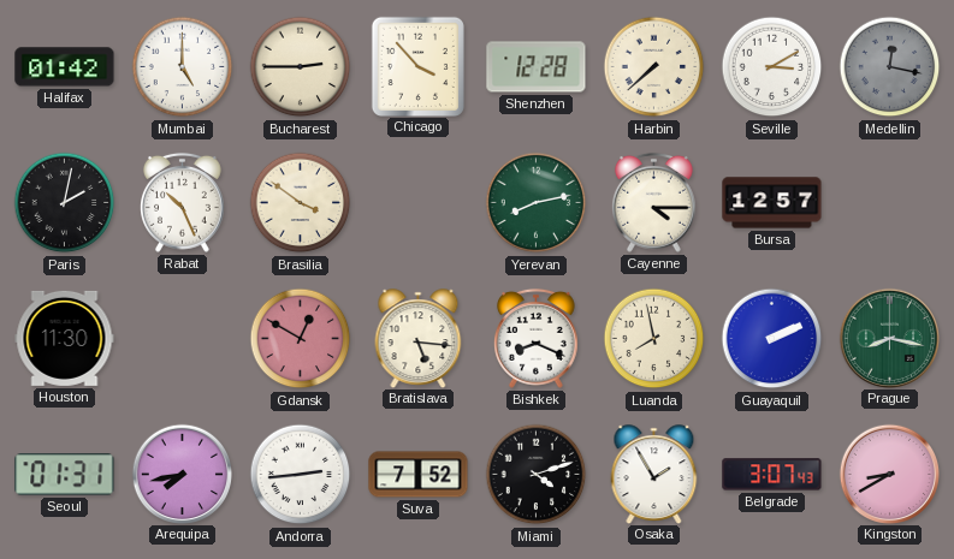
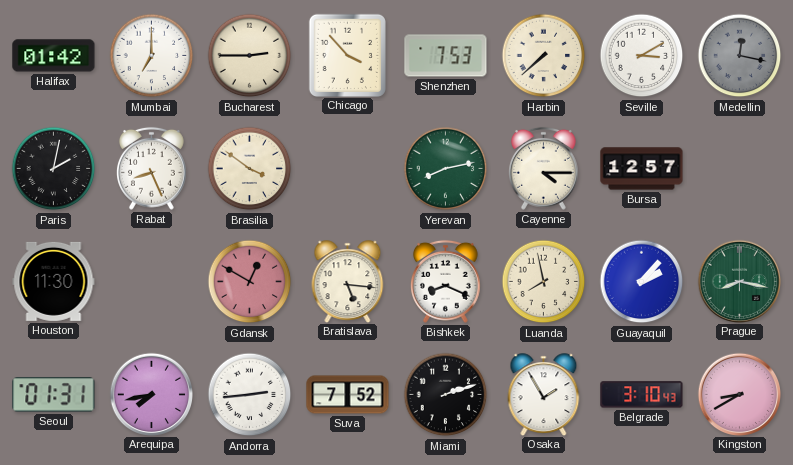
Mumbai: 5:00 -> 7:00
Shenzhen: 12:28 -> 7:53
Rabat: 10:26 -> 8:26
Guayaquil: 2:11 -> 2:07
Miami: 4:12 -> 2:12
Belgrade: 3:07 -> 3:10
